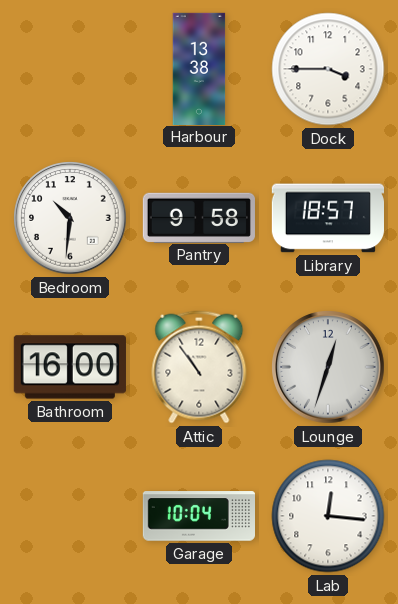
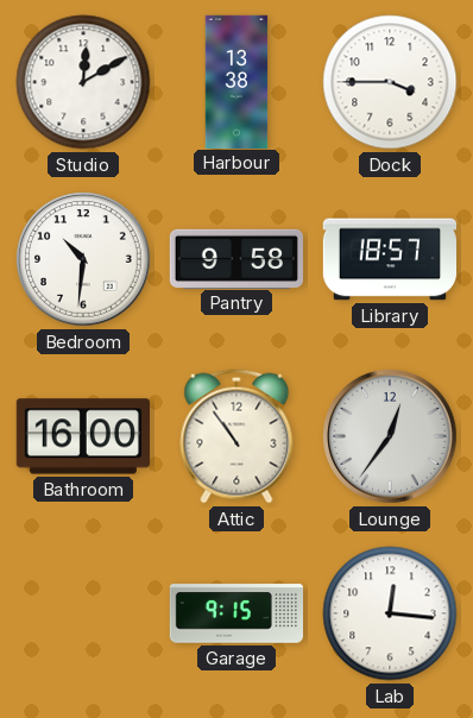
Studio: none -> 12:10
Lounge: 12:33 -> 12:36
Garage: 10:04 -> 9:15
